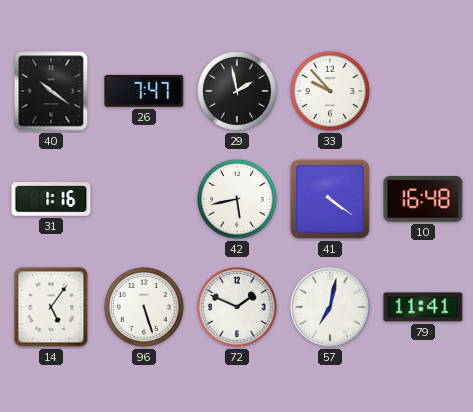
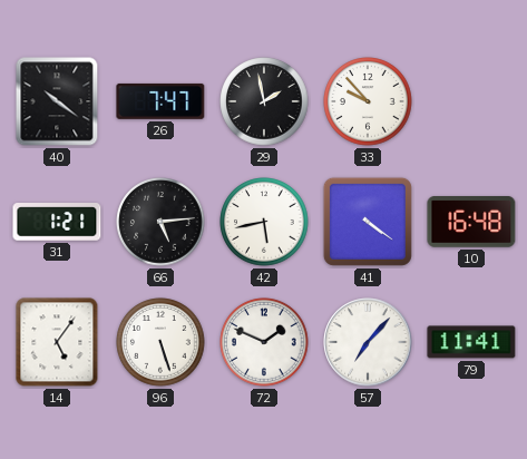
31: 1:16 -> 1:21
66: none -> 5:14
57: 7:02 -> 7:07
